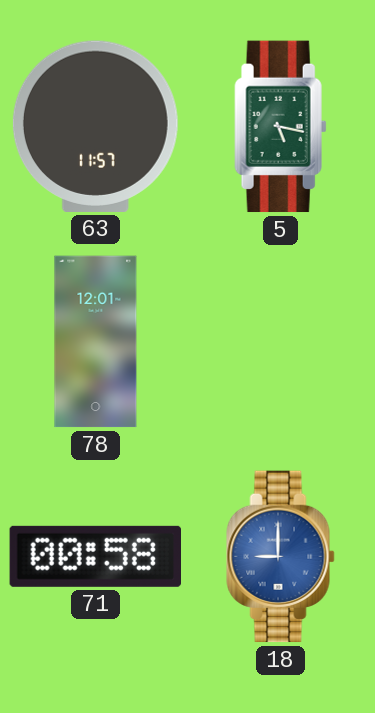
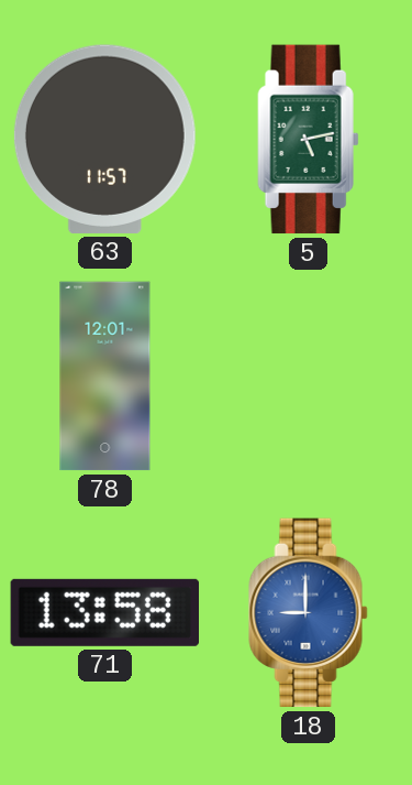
5: 5:17 -> 5:13
71: 00:58 -> 13:58
